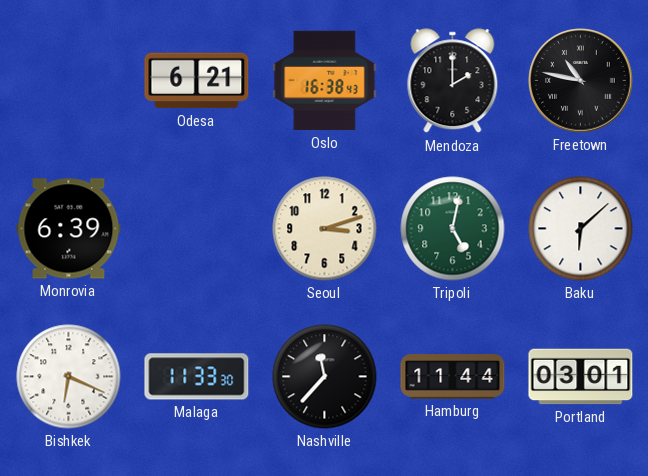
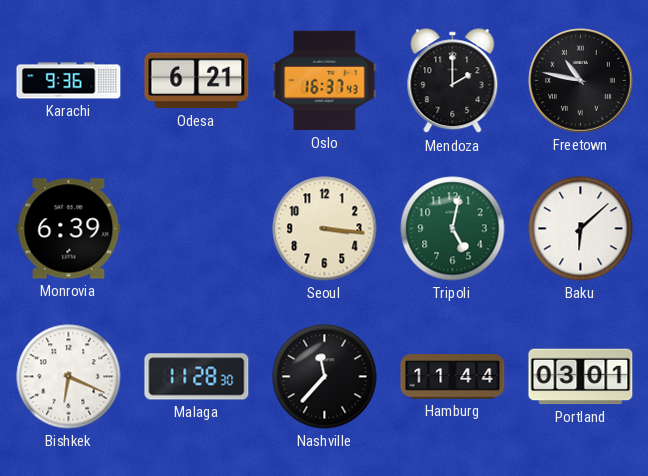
Karachi: none -> 9:36
Oslo: 16:38 -> 16:37
Seoul: 3:12 -> 3:16
Malaga: 11:33 -> 11:28
